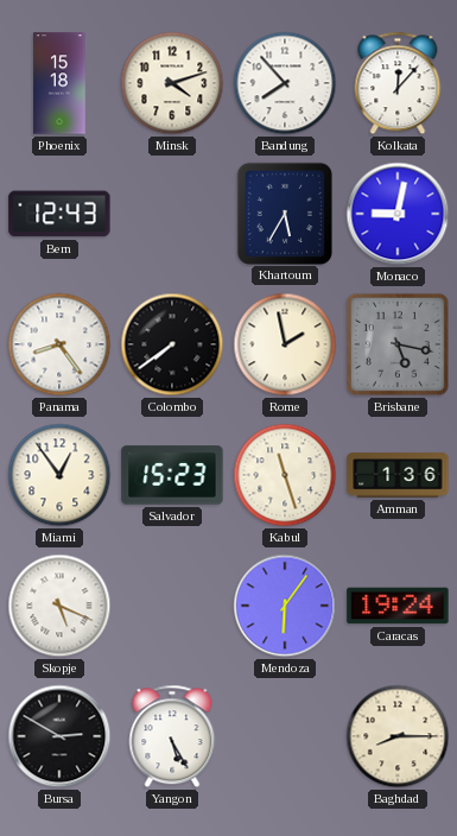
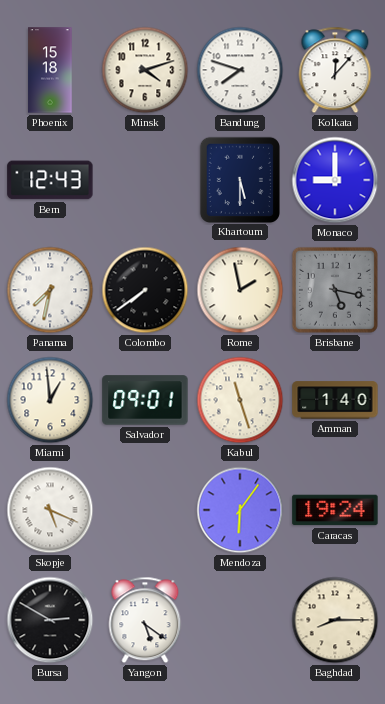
Bandung: 7:53 -> 7:48
Khartoum: 5:35 -> 5:30
Monaco: 9:02 -> 9:00
Panama: 8:24 -> 7:32
Miami: 12:54 -> 12:59
Salvador: 15:23 -> 09:01
Amman: 1:36 -> 1:40
Yangon: 5:25 -> 5:21
